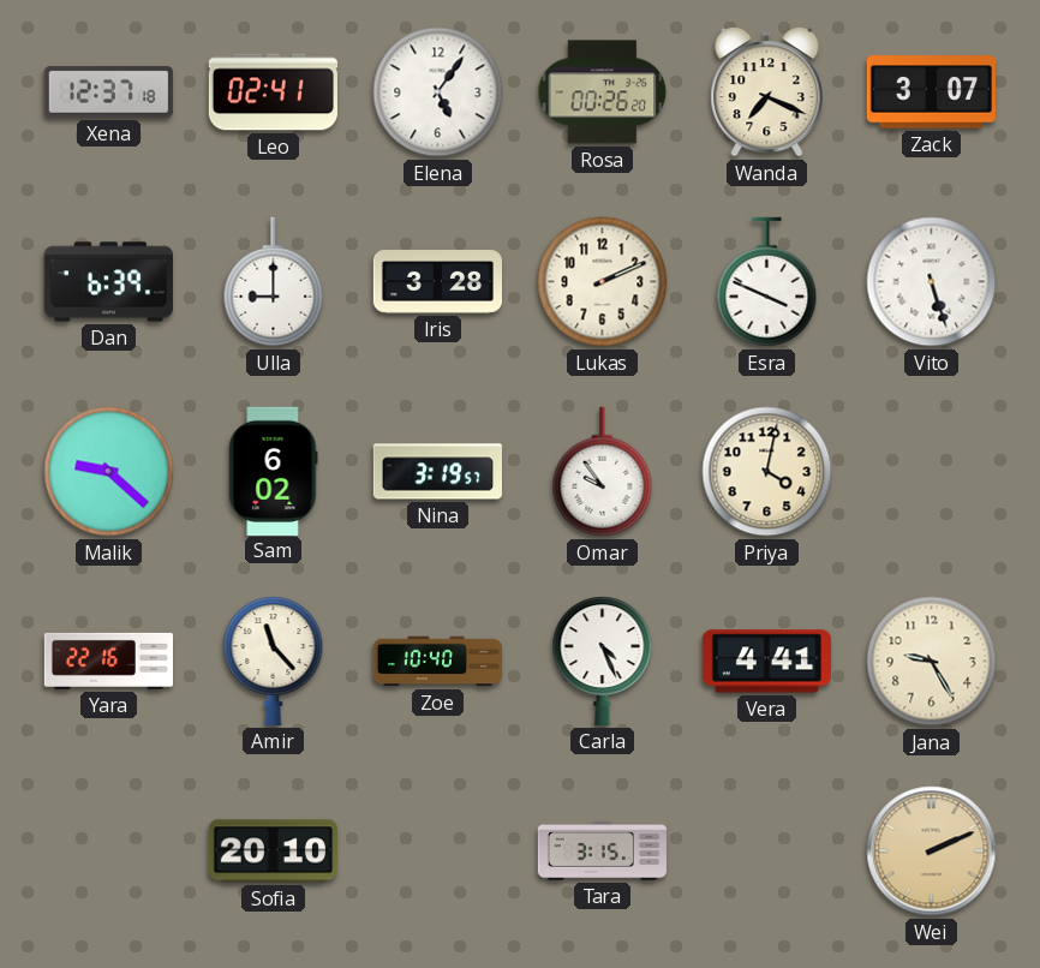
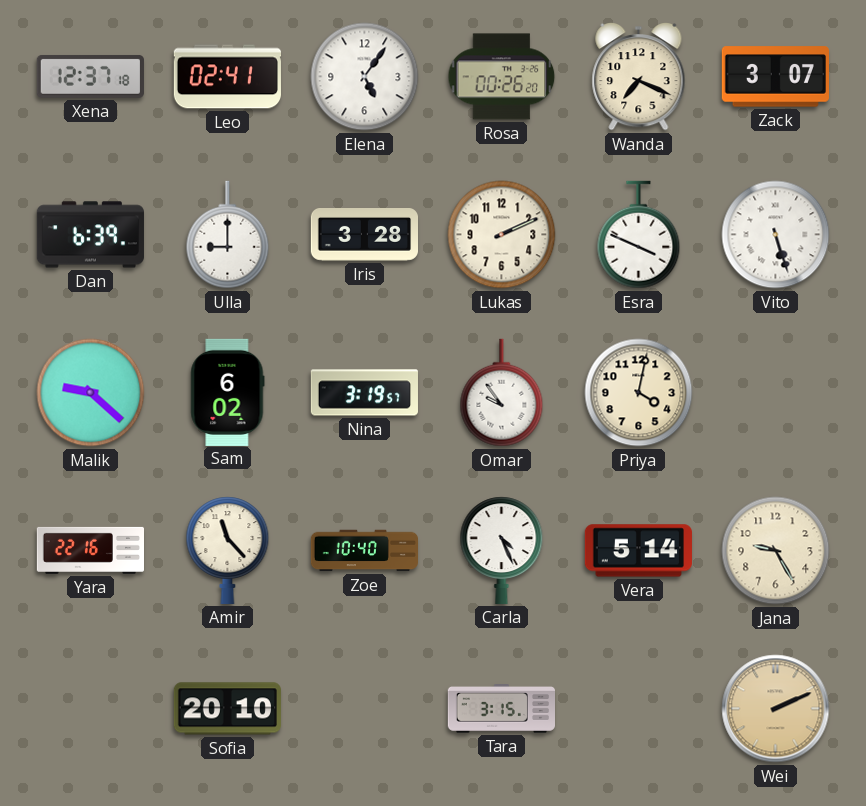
Vera: 4:41 -> 5:14
